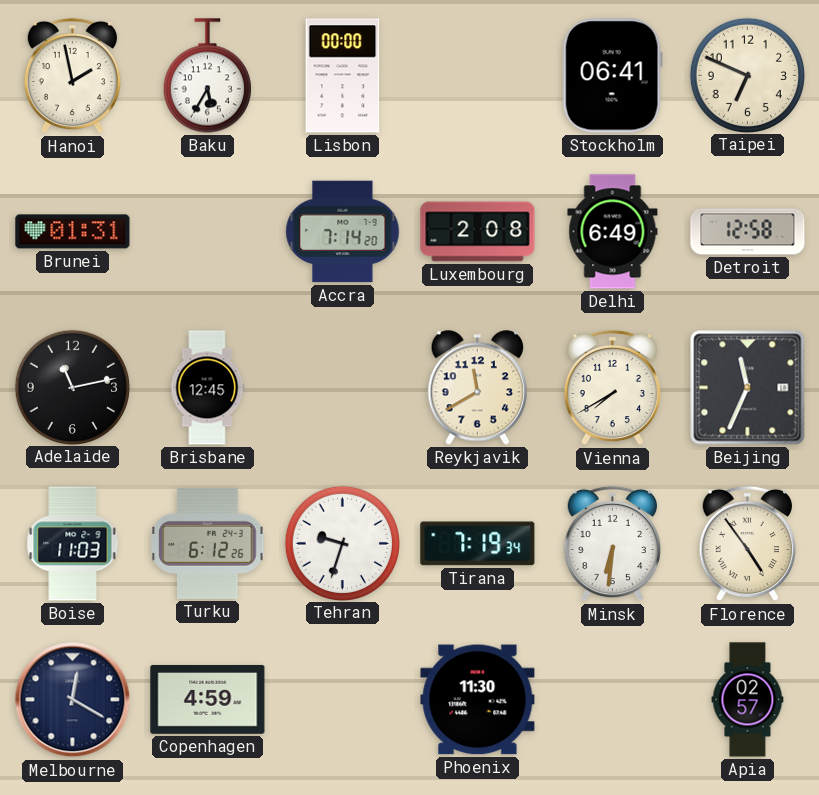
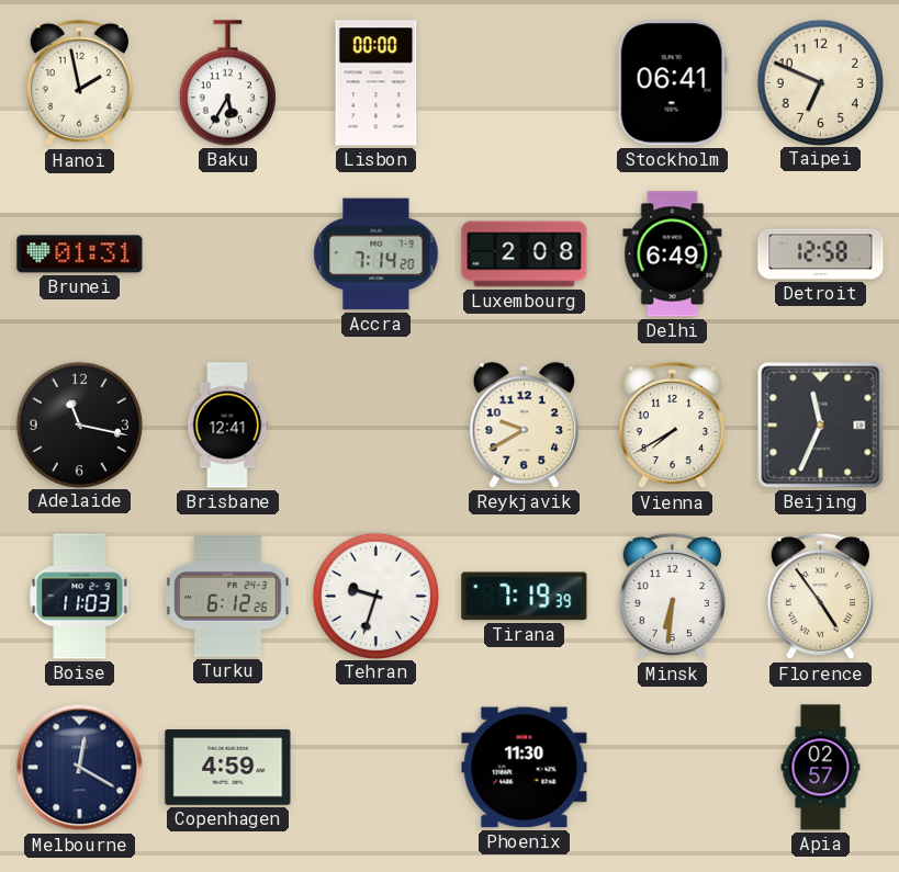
Adelaide: 11:13 -> 11:17
Brisbane: 12:45 -> 12:41
Reykjavik: 11:40 -> 9:40
Tirana: 7:19:34 -> 7:19:39
